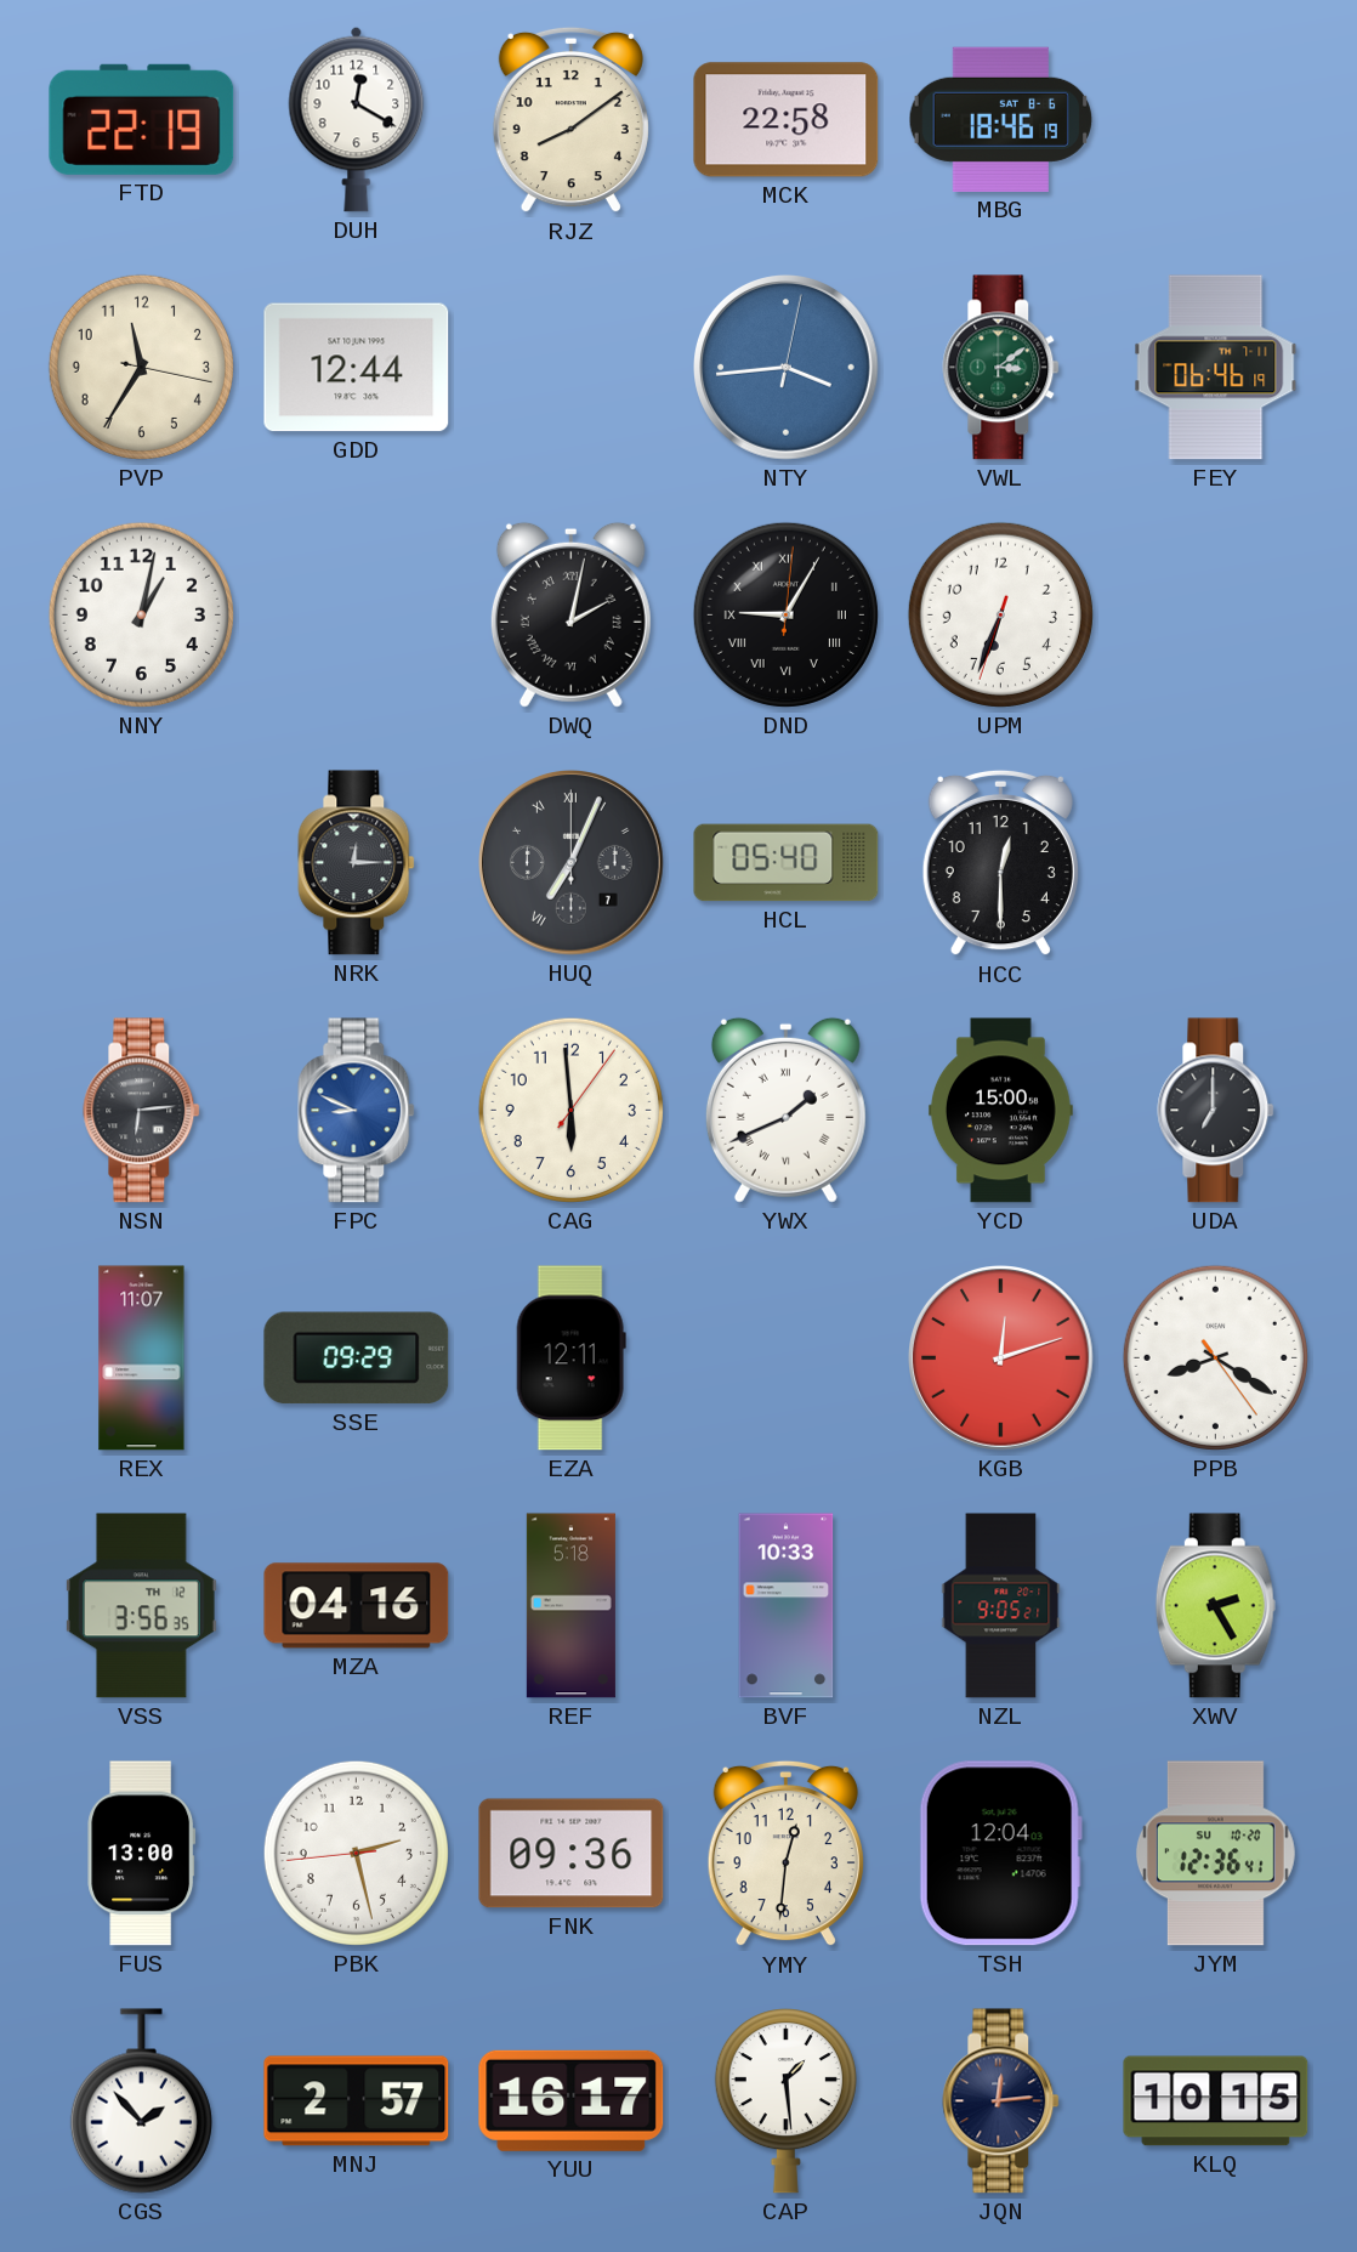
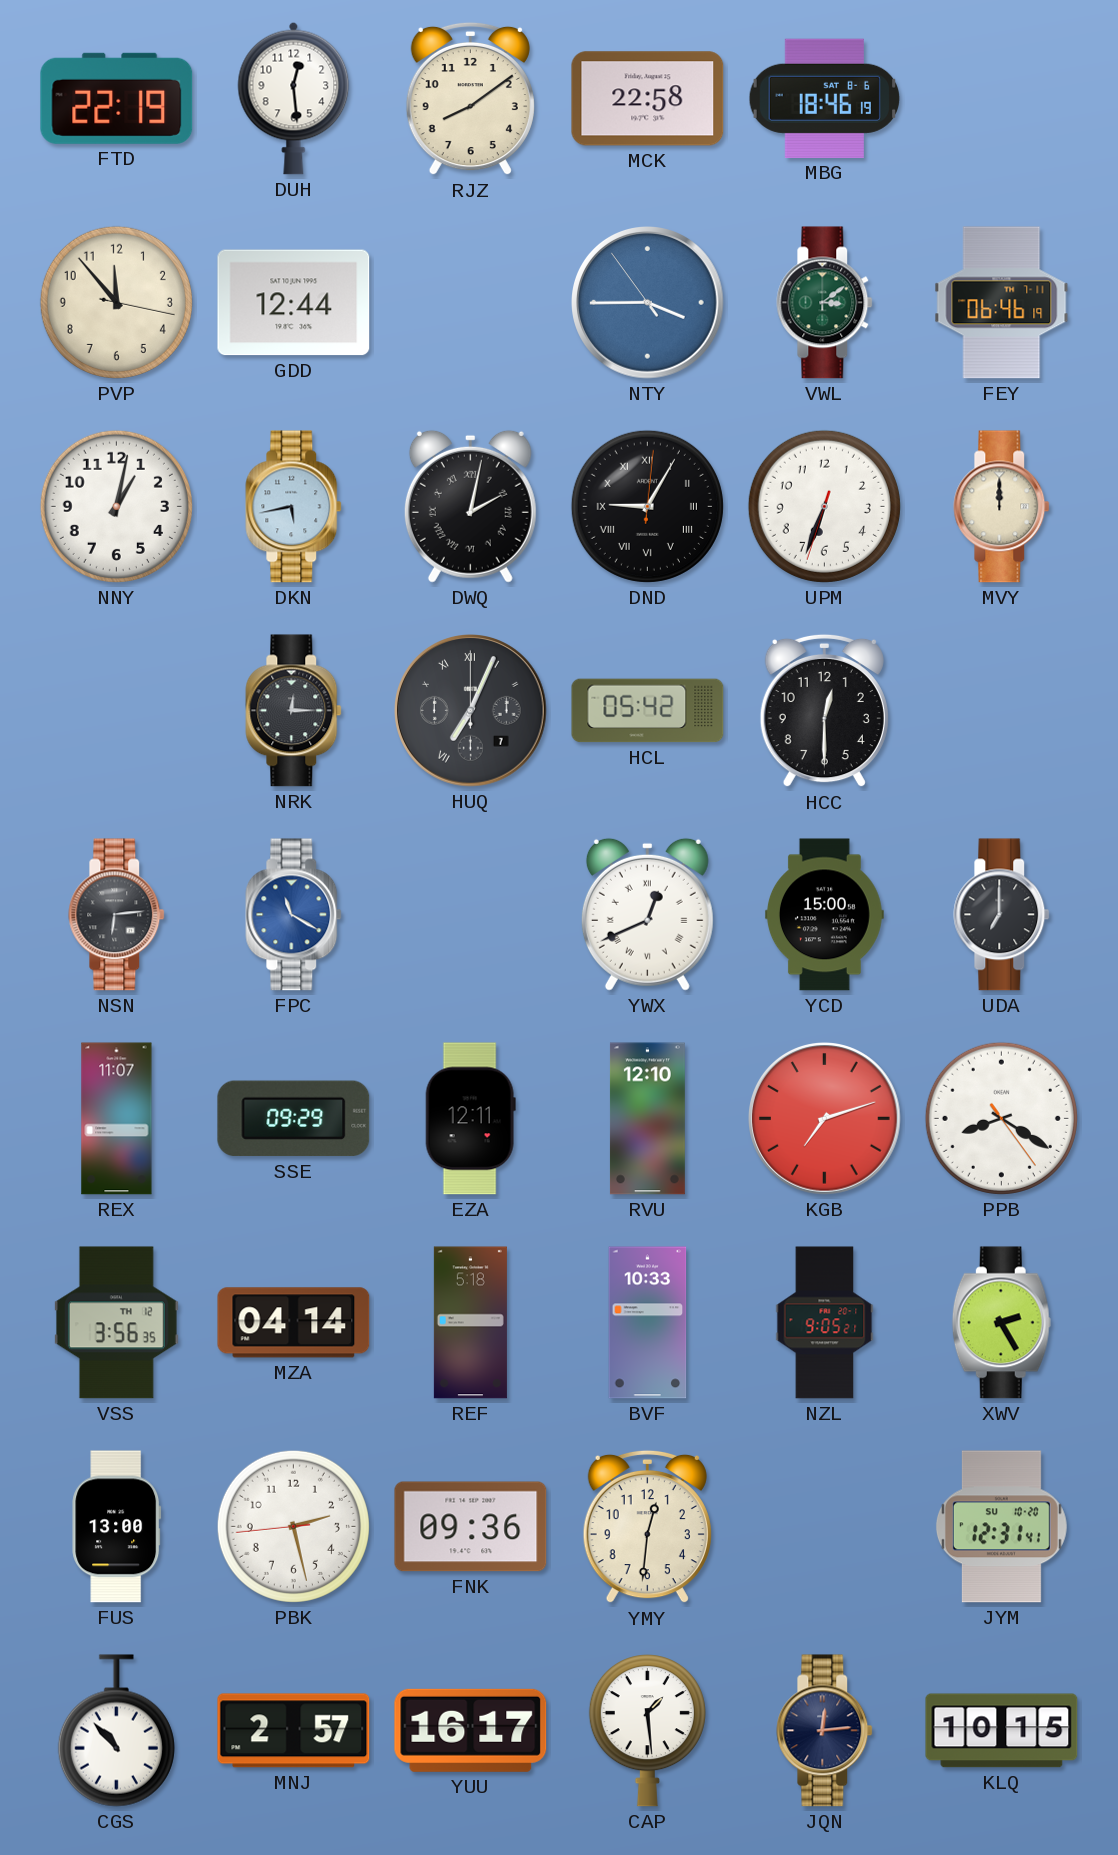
DUH: 12:20 -> 12:29
PVP: 11:35 -> 11:53
NTY: 3:44:02 -> 3:44:54
DKN: none -> 5:43
MVY: none -> 12:00
HCL: 05:40 -> 05:42
FPC: 8:49 -> 11:20
CAG: 5:59 -> none
YWX: 1:41 -> 12:41
RVU: none -> 12:10
KGB: 12:12 -> 7:12
MZA: 04:16 -> 04:14
TSH: 12:04 -> none
JYM: 12:36 -> 12:31
CGS: 1:53 -> 10:53
